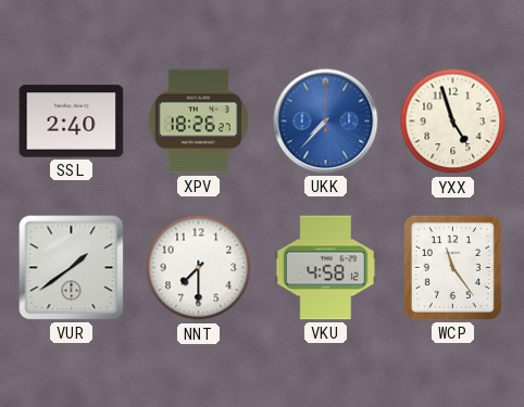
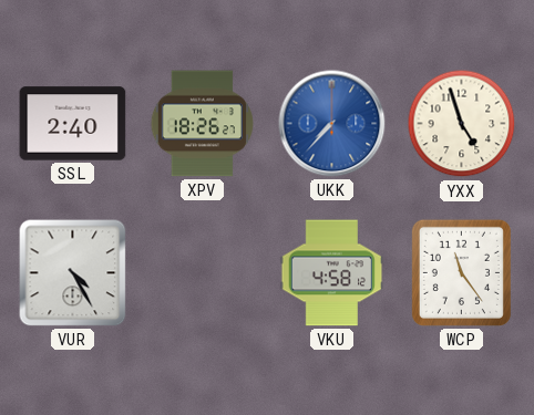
VUR: 1:39 -> 4:25
NNT: 7:30 -> none
